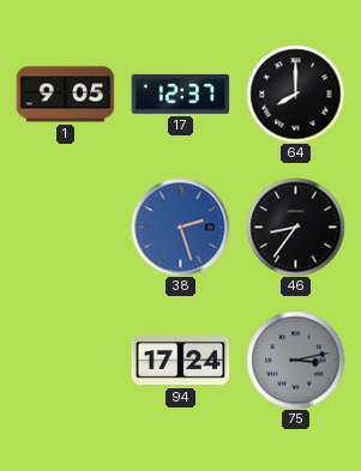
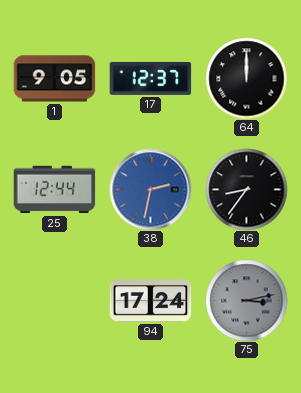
64: 8:00 -> 12:00
25: none -> 12:44
38: 2:27 -> 2:32
